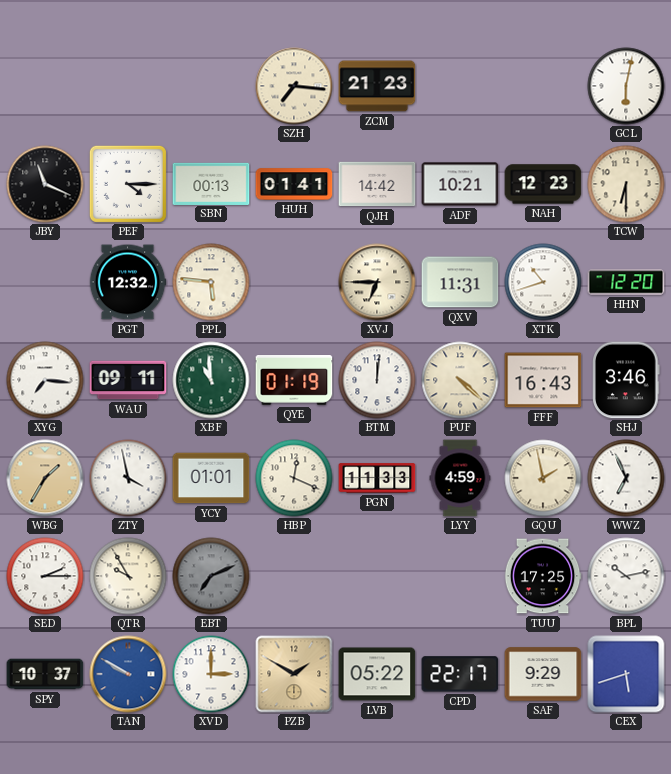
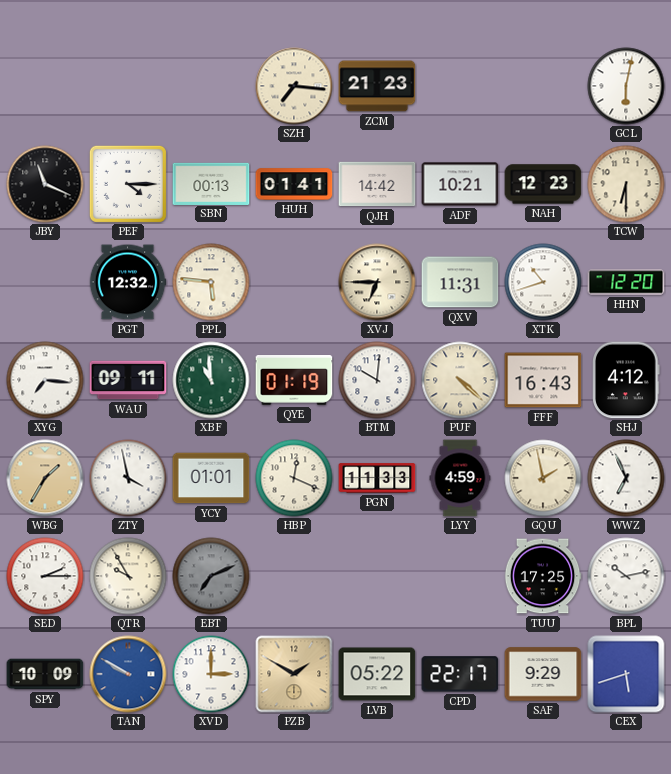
BTM: 12:01 -> 10:01
SHJ: 3:46 -> 4:12
SPY: 10:37 -> 10:09
